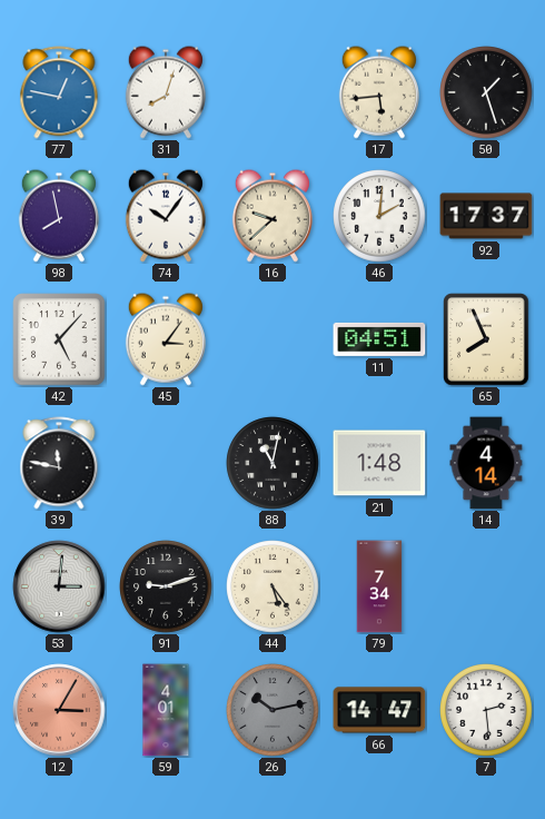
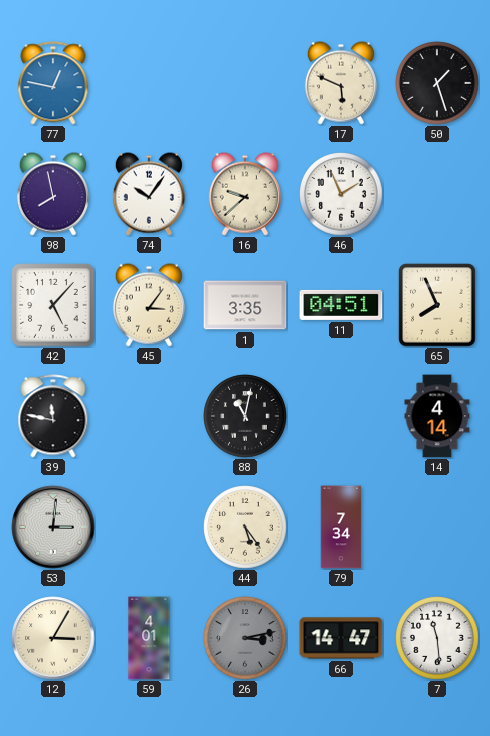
31: 8:03 -> none
17: 5:44 -> 5:49
46: 2:01 -> 1:56
92: 17:37 -> none
1: none -> 3:35
21: 1:48 -> none
91: 9:12 -> none
12 dial: salmon -> cream
26: 10:13 -> 3:13
7: 2:29 -> 11:29
